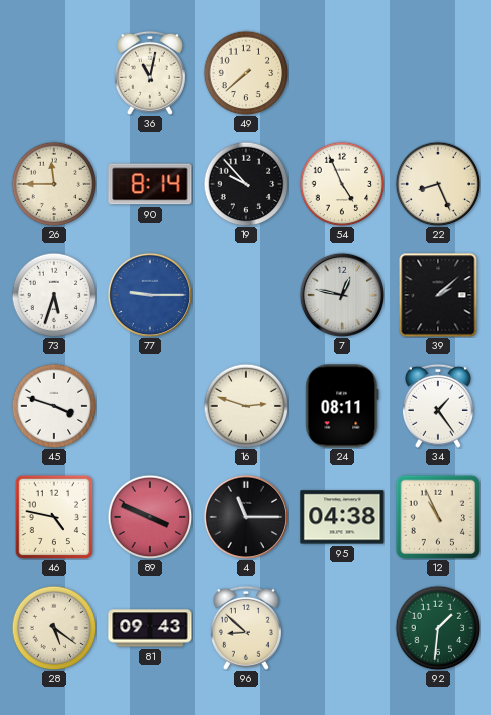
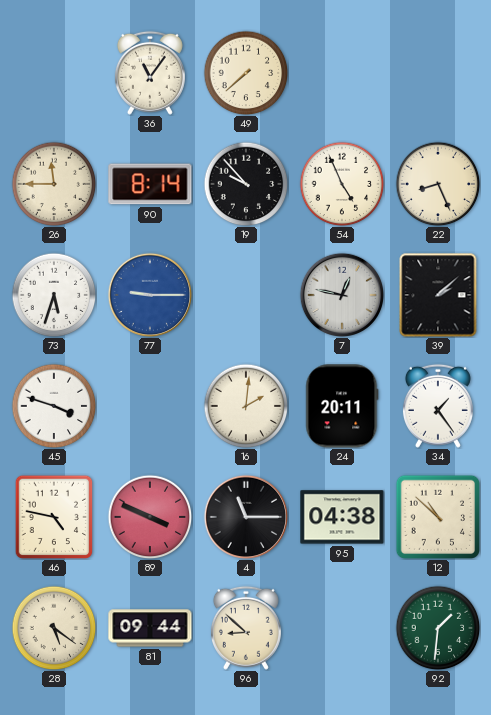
36: 11:02 -> 11:06
16: 2:48 -> 2:01
24: 08:11 -> 20:11
12: 10:56 -> 10:52
81: 09:43 -> 09:44
